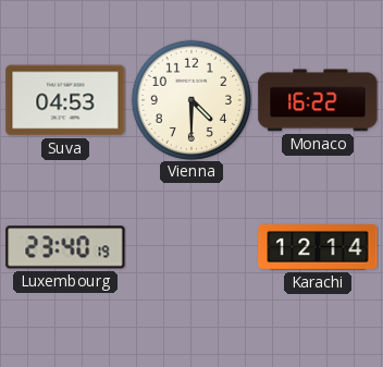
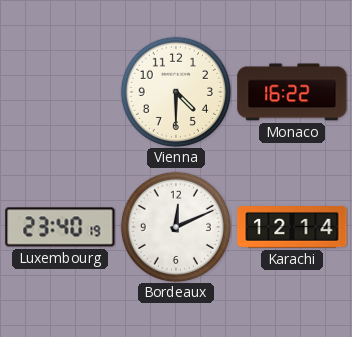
Suva: 04:53 -> none
Bordeaux: none -> 12:11
